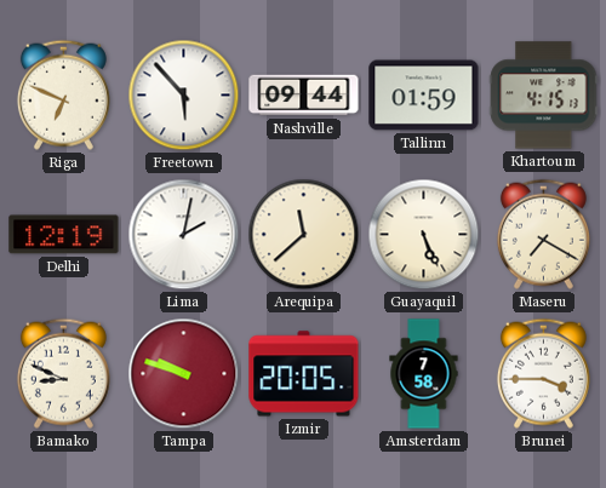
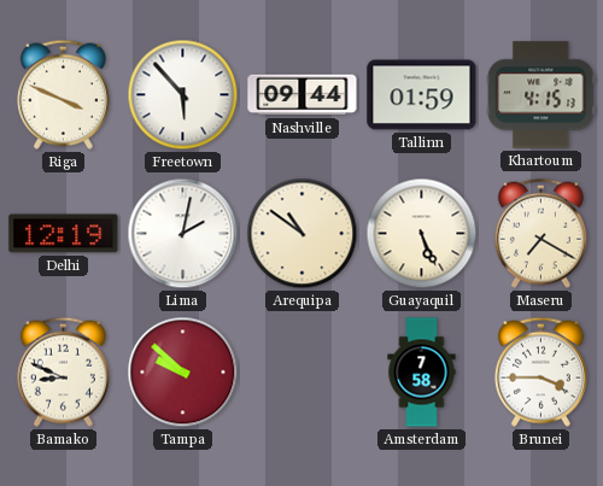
Riga: 6:49 -> 3:49
Arequipa: 11:38 -> 10:51
Tampa: 9:48 -> 9:52
Izmir: 20:05 -> none
